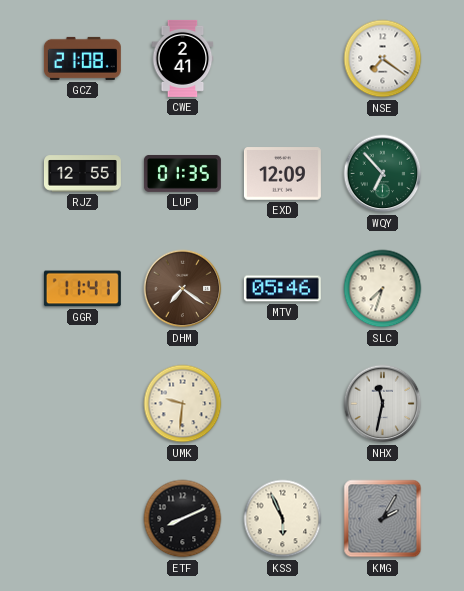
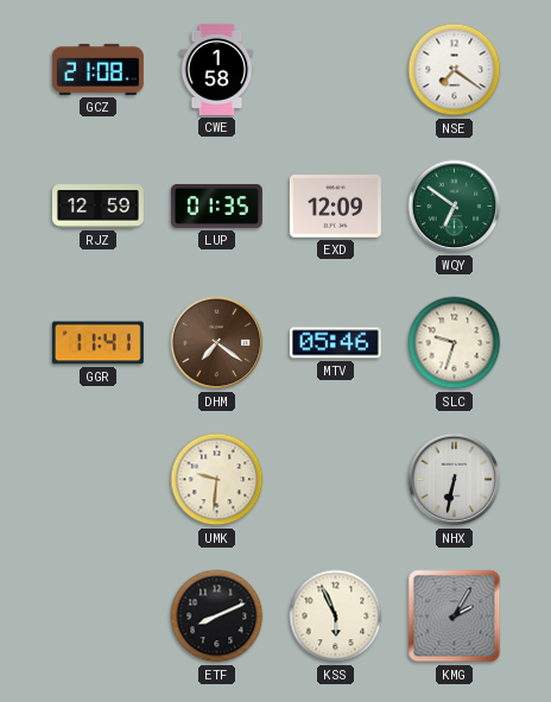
CWE: 2:41 -> 1:58
RJZ: 12:55 -> 12:59
WQY: 6:53 -> 6:51
SLC: 7:33 -> 9:33
NHX: 11:32 -> 6:32
